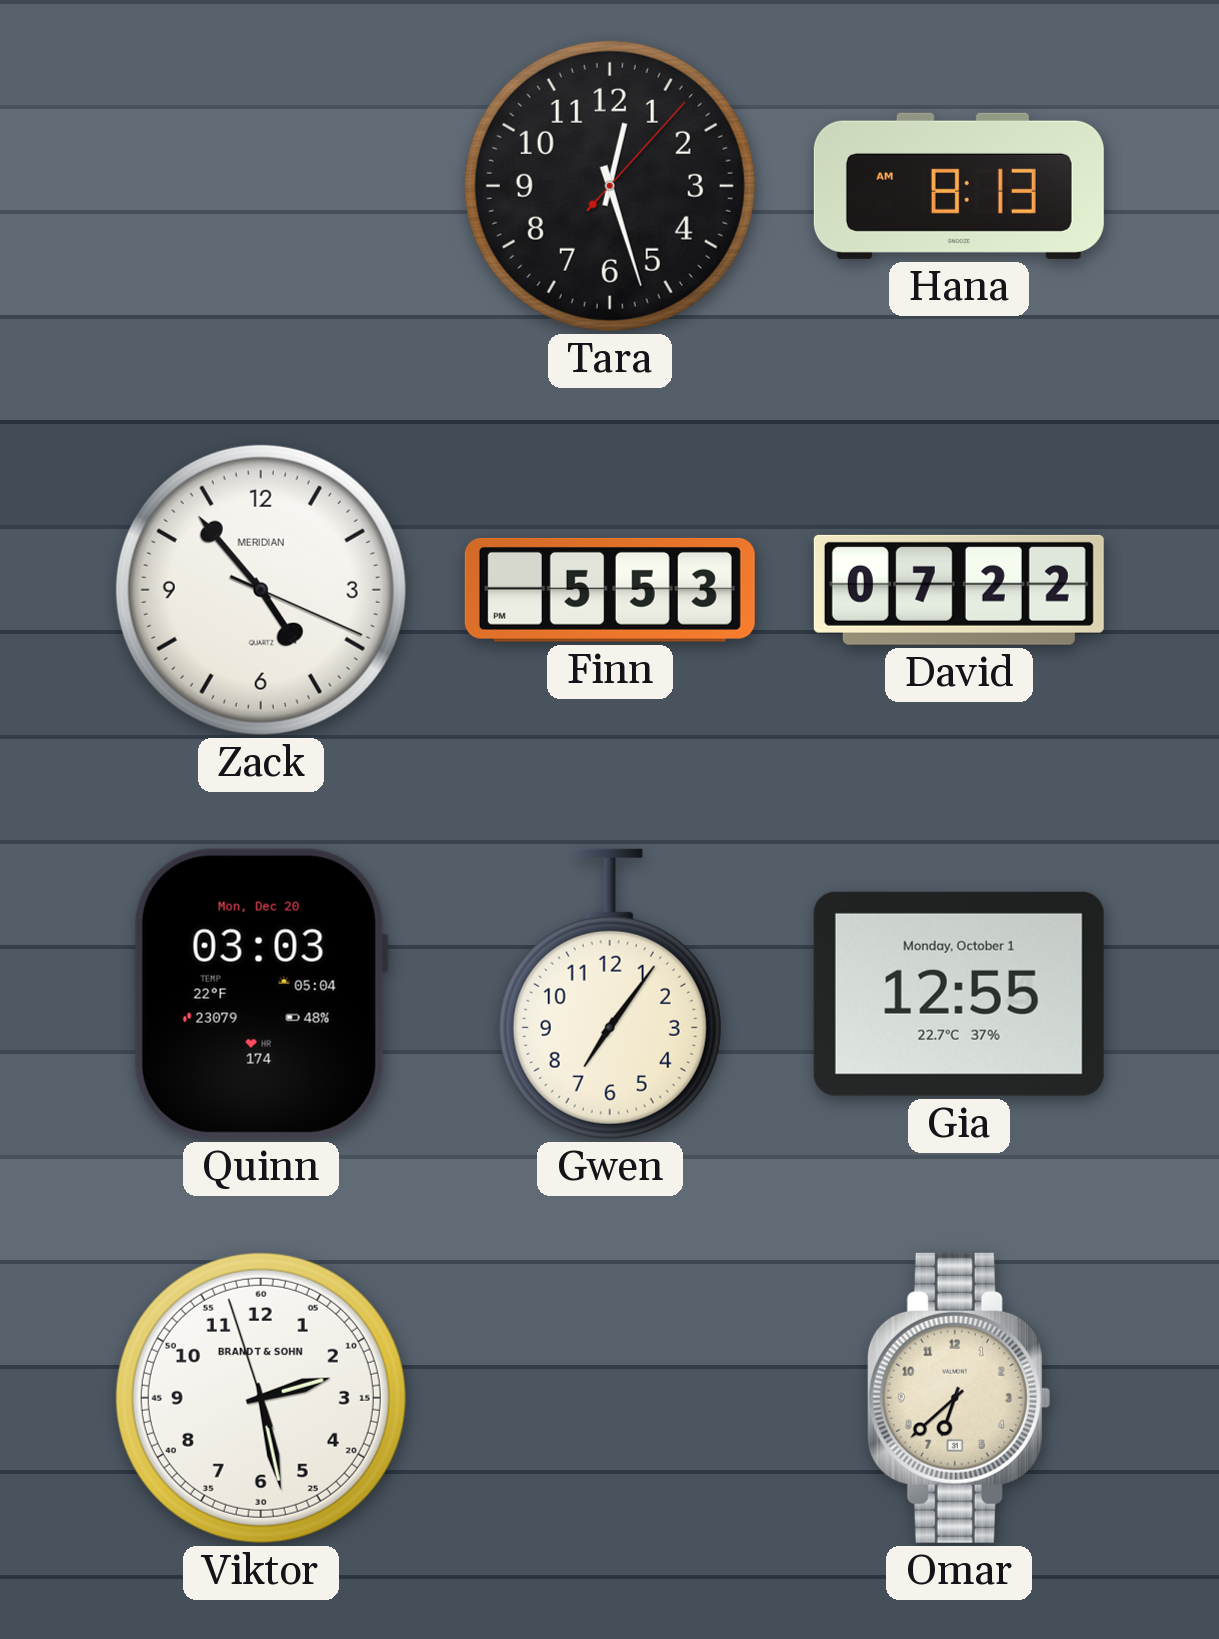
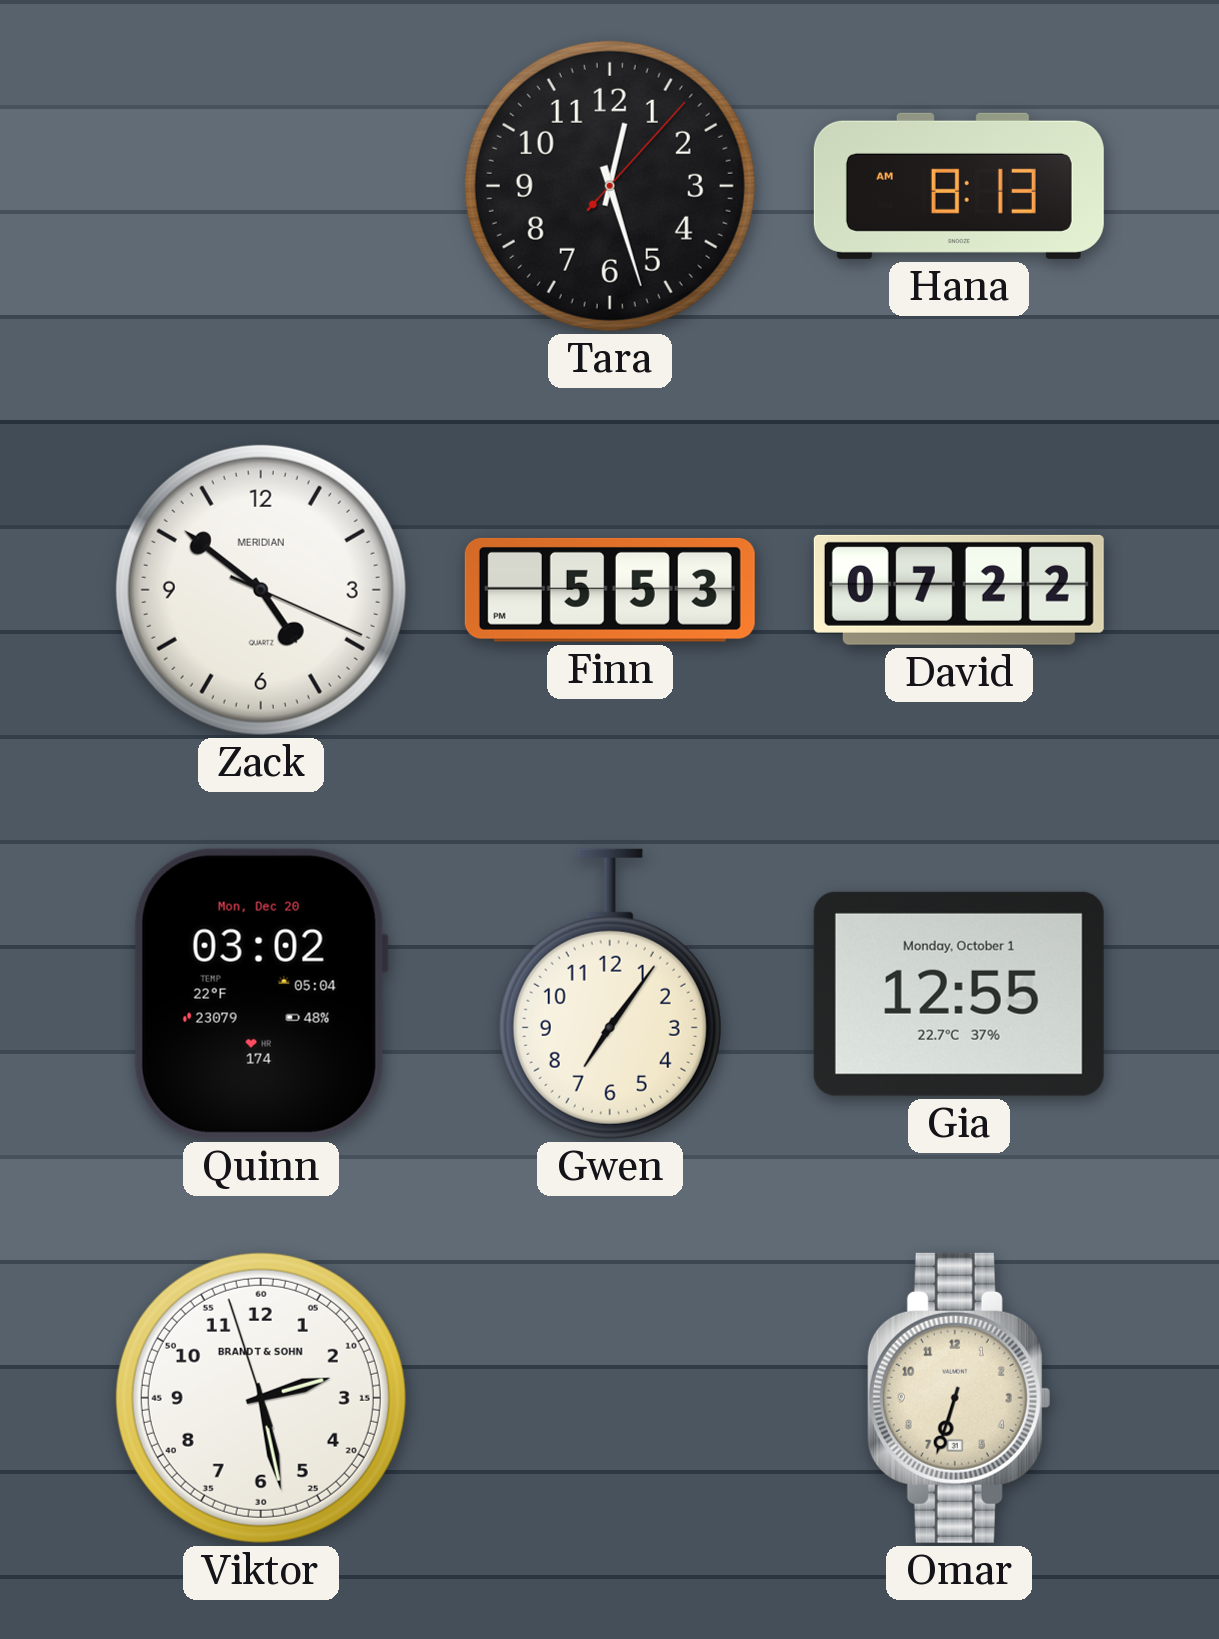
Zack: 4:53 -> 4:51
Quinn: 03:03 -> 03:02
Omar: 6:38 -> 6:33
